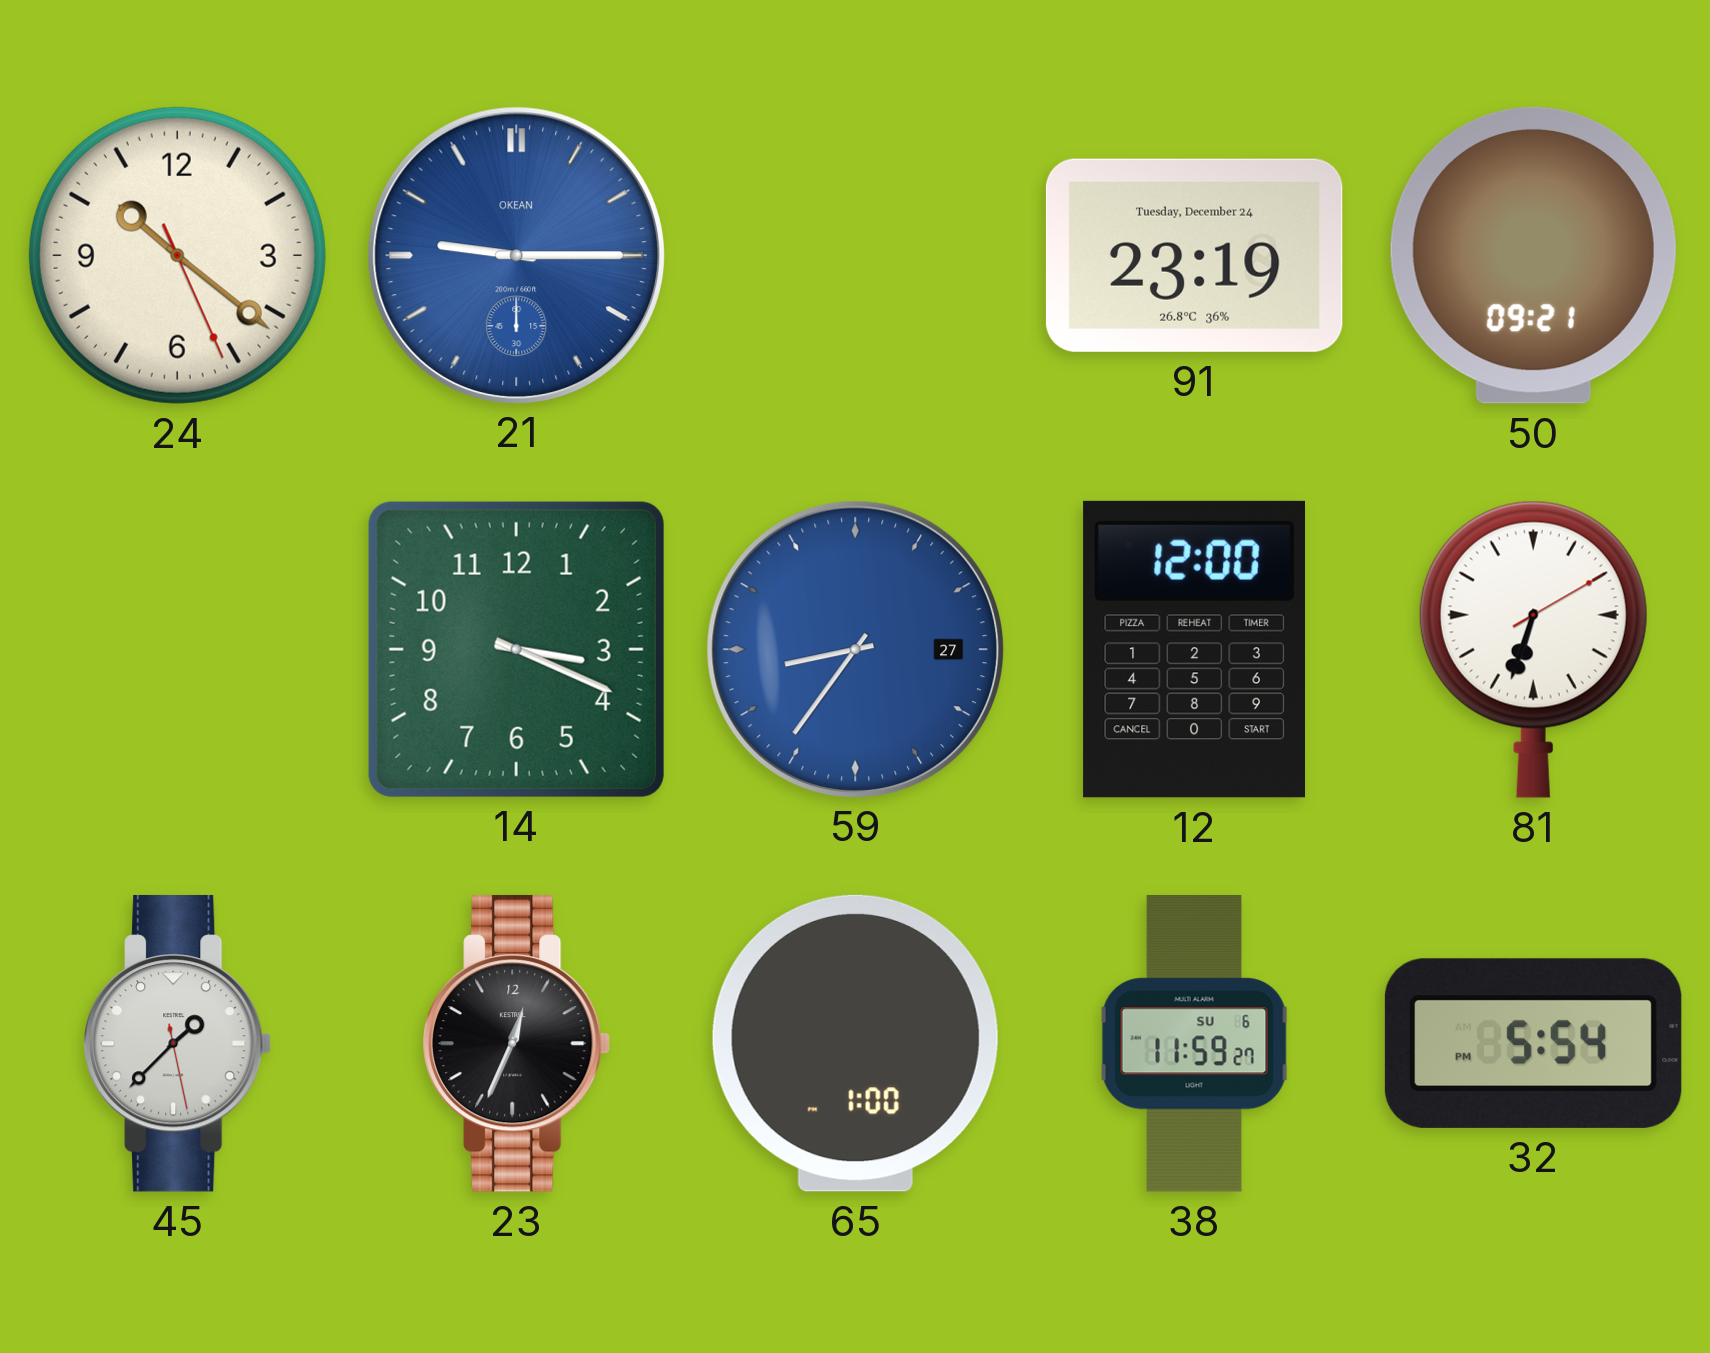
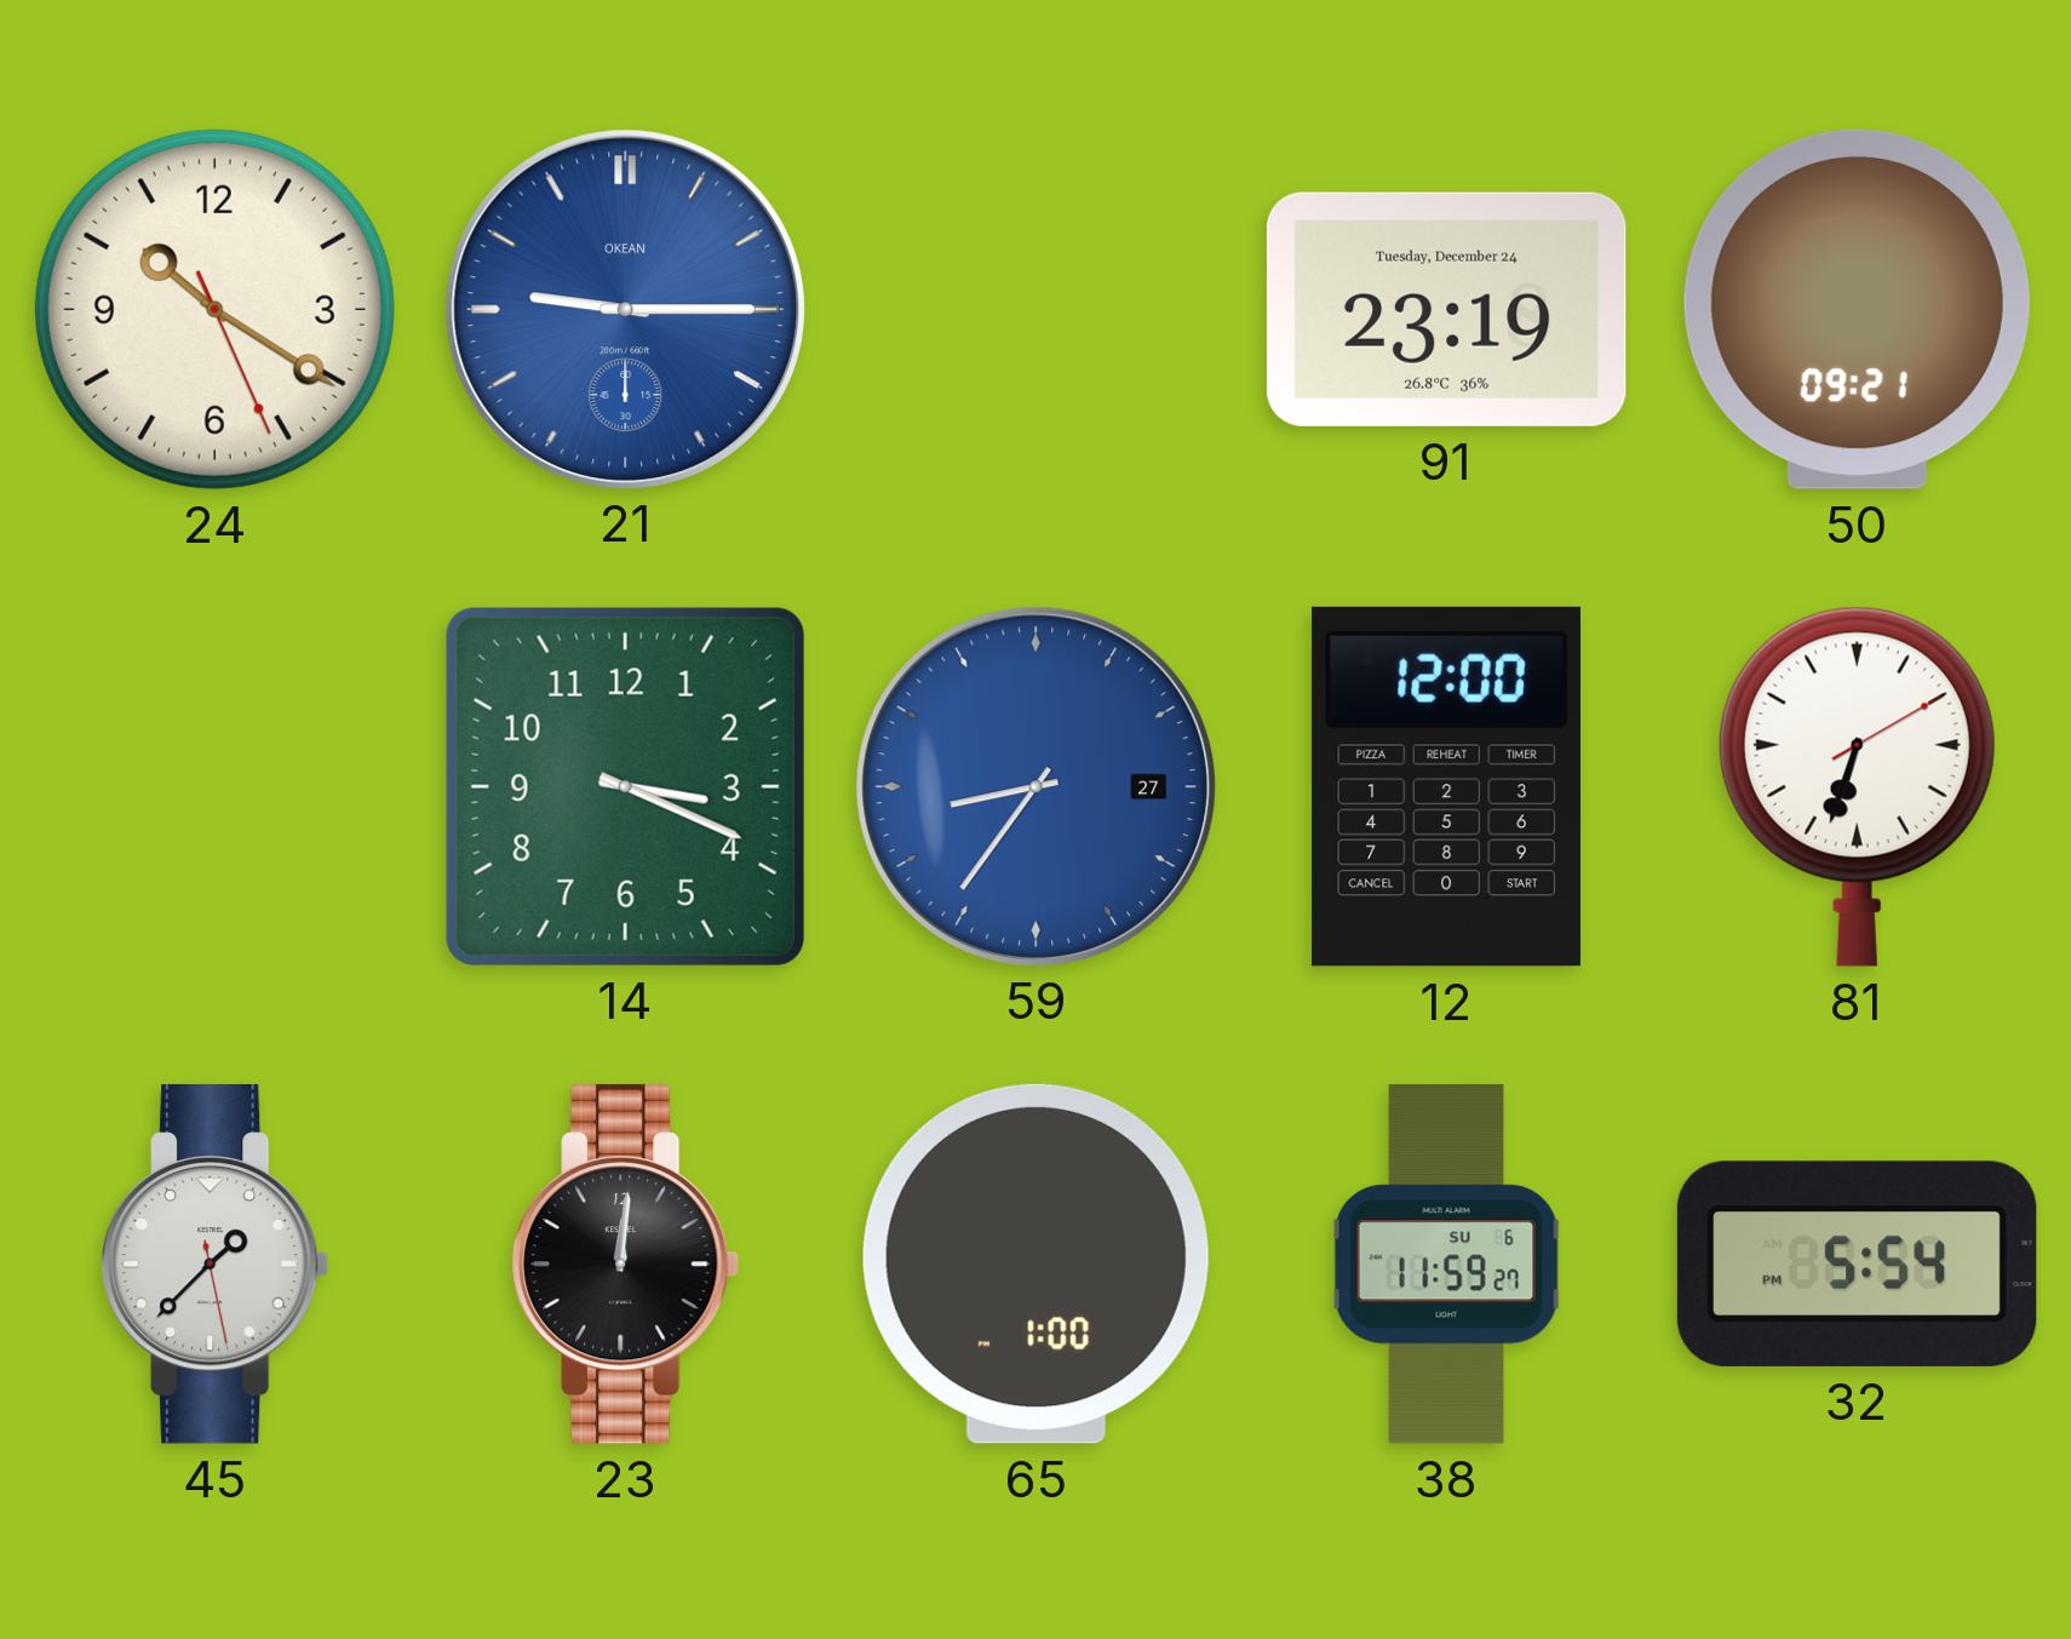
24: 10:21 -> 10:20
23: 12:34 -> 12:01
